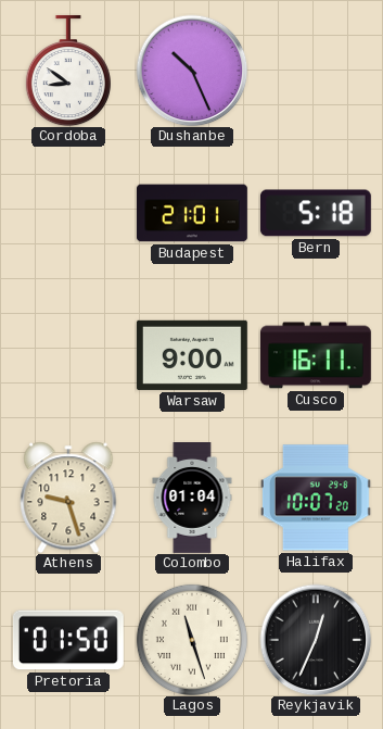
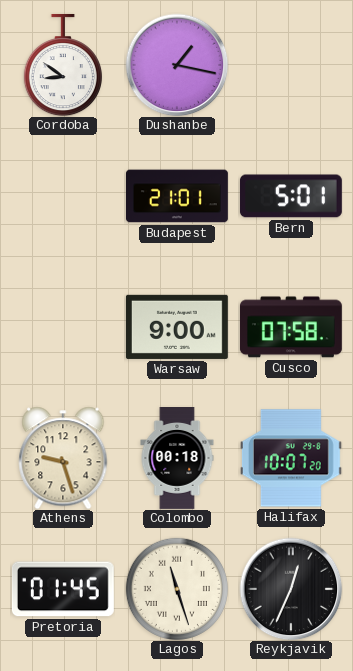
Dushanbe: 10:26 -> 1:17
Bern: 5:18 -> 5:01
Cusco: 16:11 -> 07:58
Colombo: 01:04 -> 00:18
Pretoria: 01:50 -> 01:45
